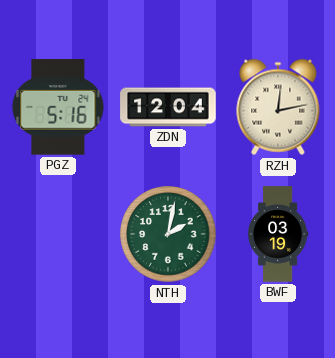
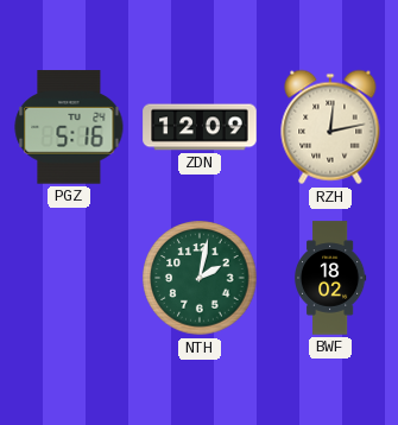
ZDN: 12:04 -> 12:09
BWF: 03:19 -> 18:02
